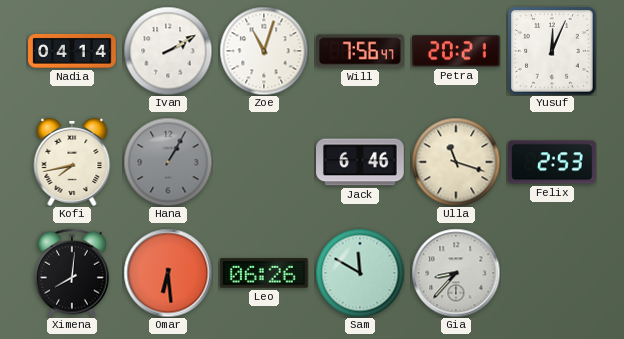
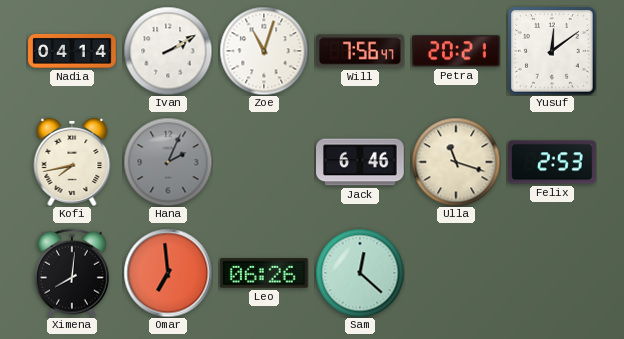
Yusuf: 12:04 -> 12:09
Hana: 1:05 -> 2:04
Omar: 6:29 -> 6:59
Sam: 11:50 -> 12:22
Gia: 8:37 -> none
